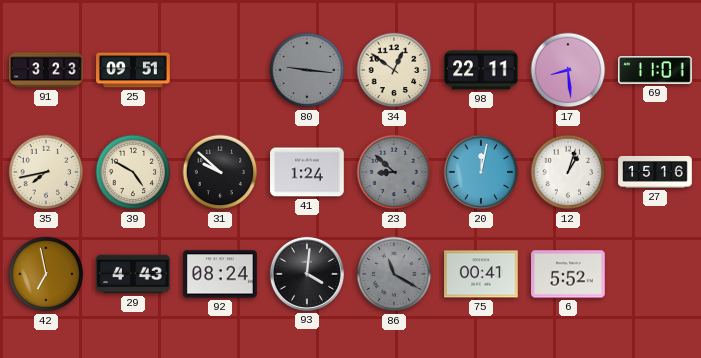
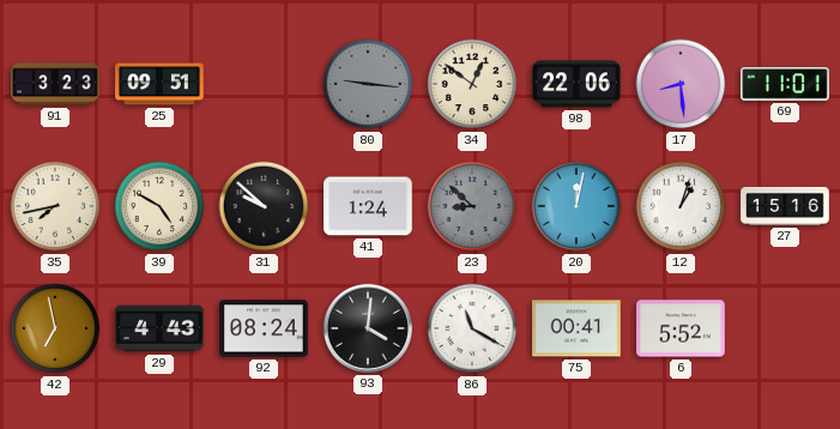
98: 22:11 -> 22:06
86 dial: grey -> white
